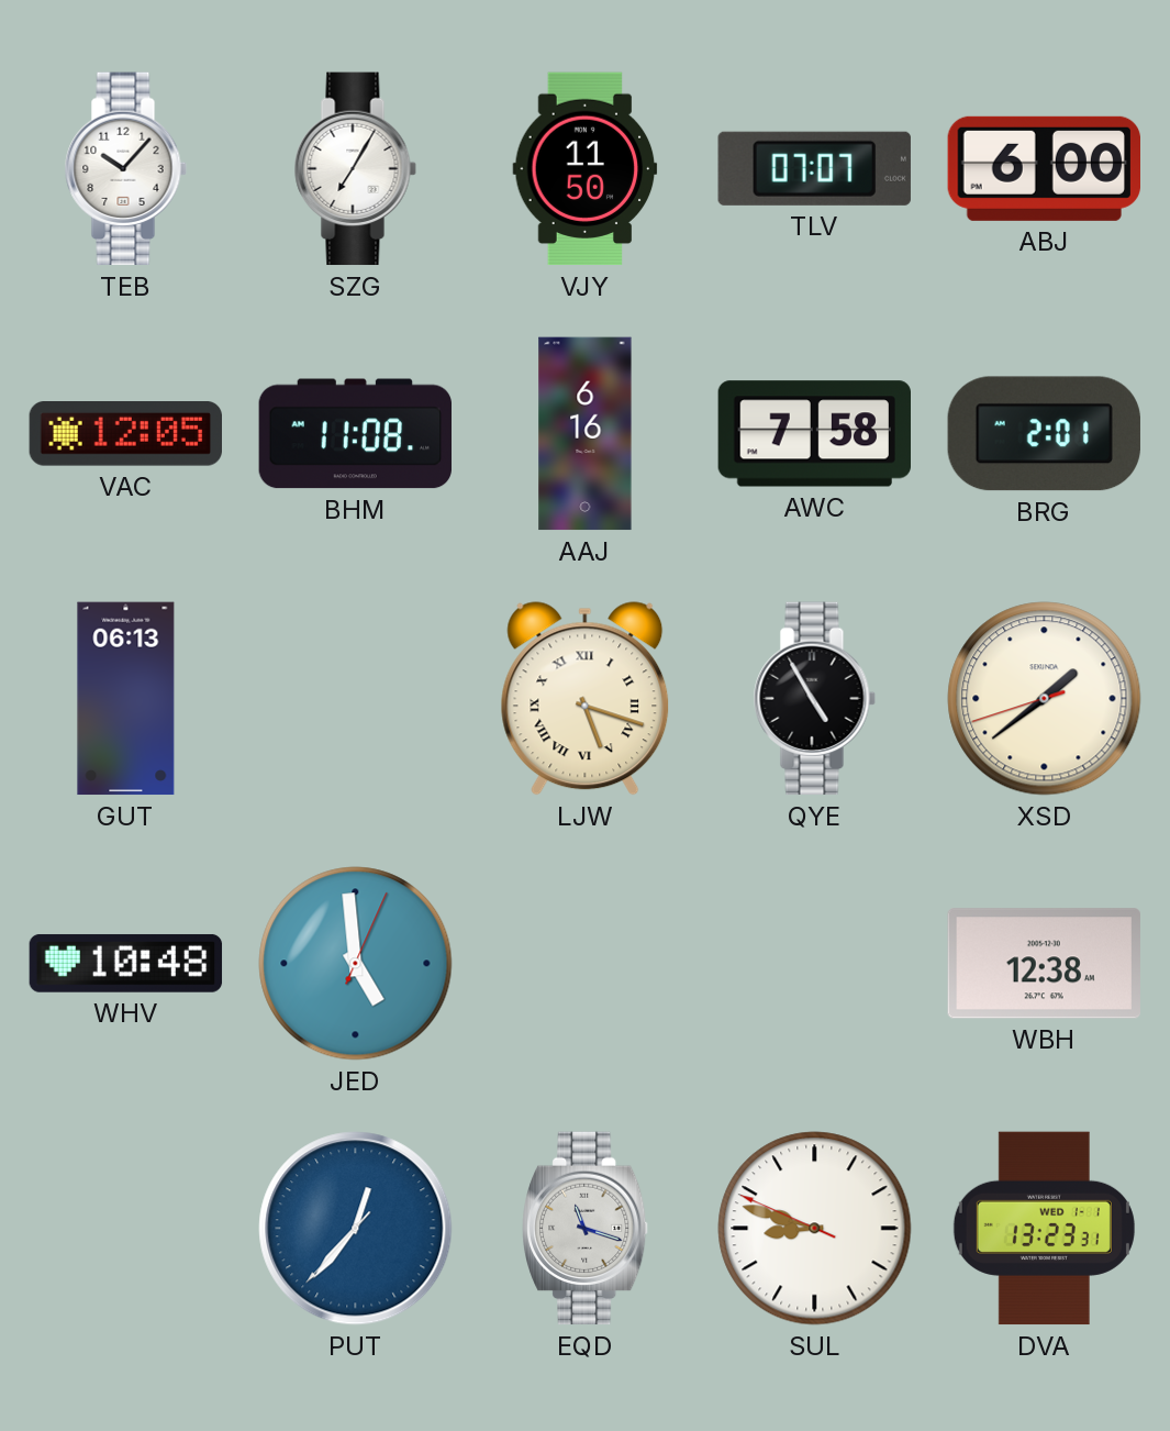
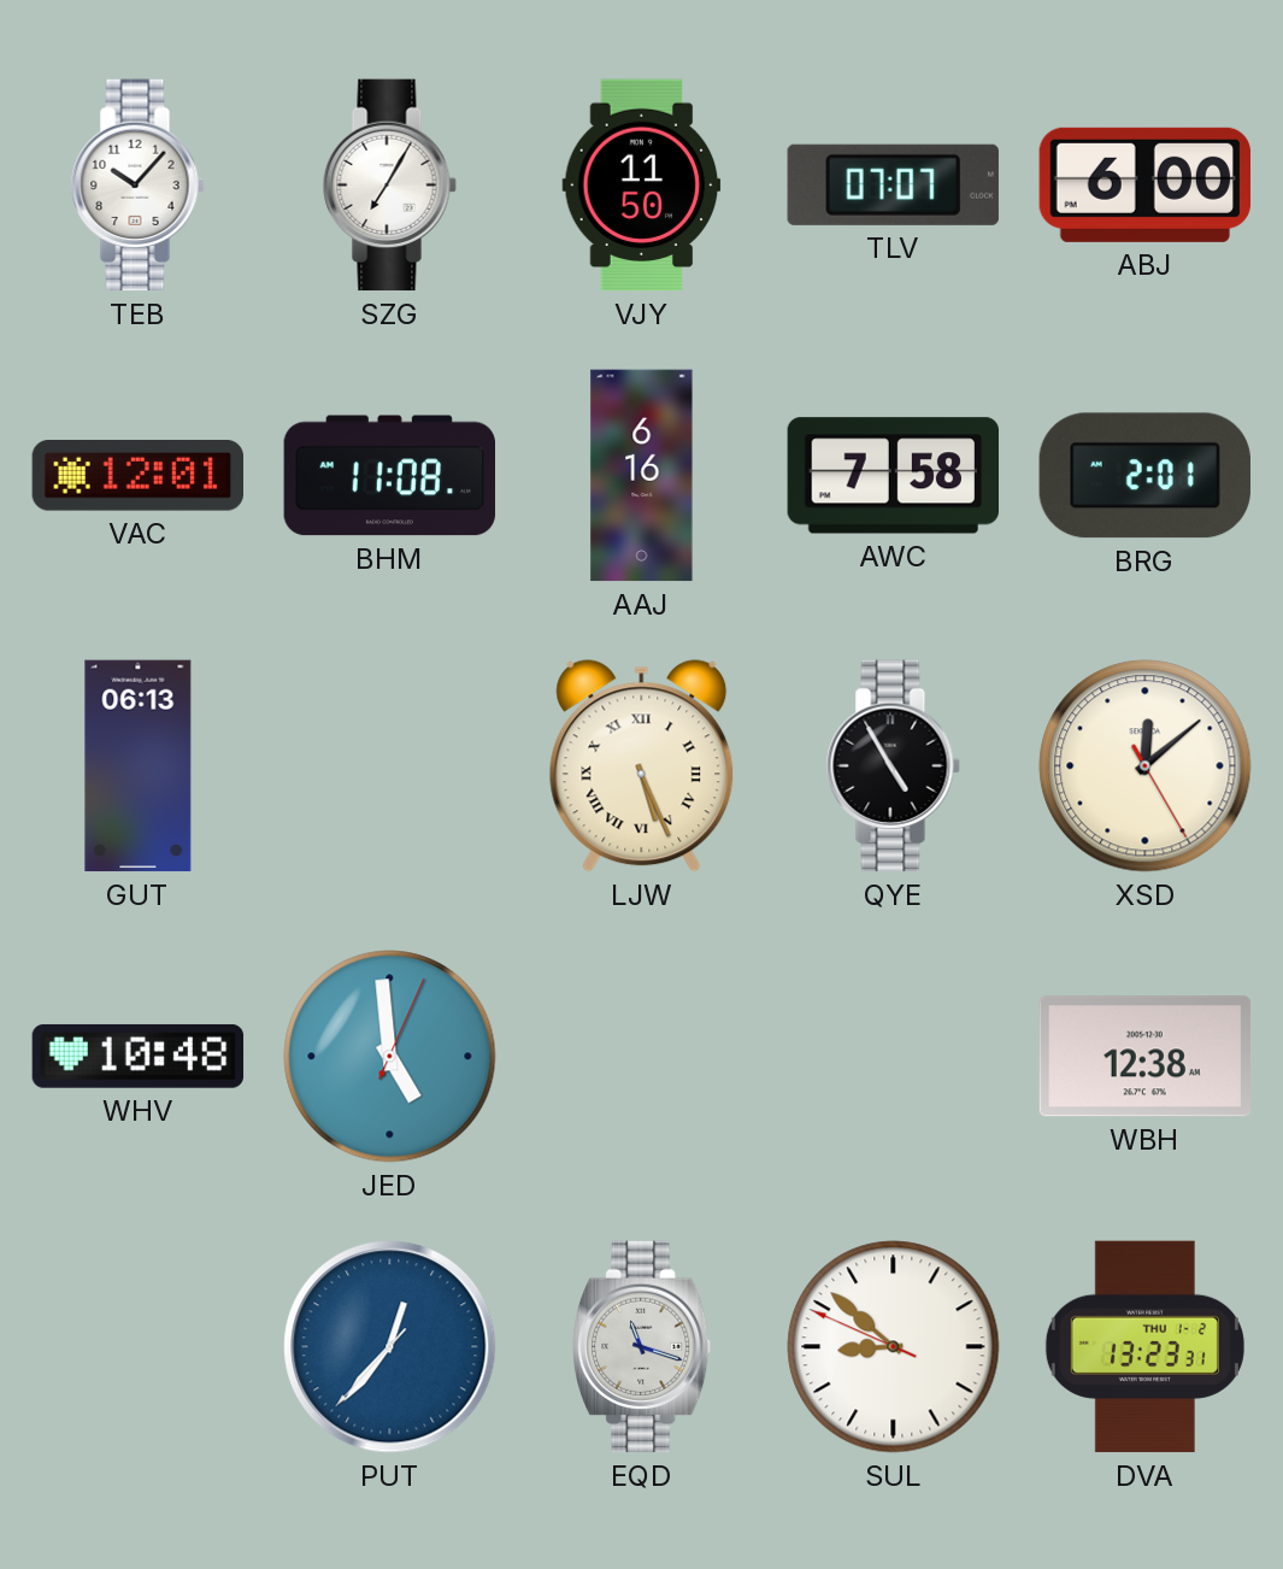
VAC: 12:05 -> 12:01
LJW: 5:18 -> 5:26
XSD: 1:38 -> 12:08
SUL: 8:47 -> 8:51
DVA date: WED 1-1 -> THU 1-2
